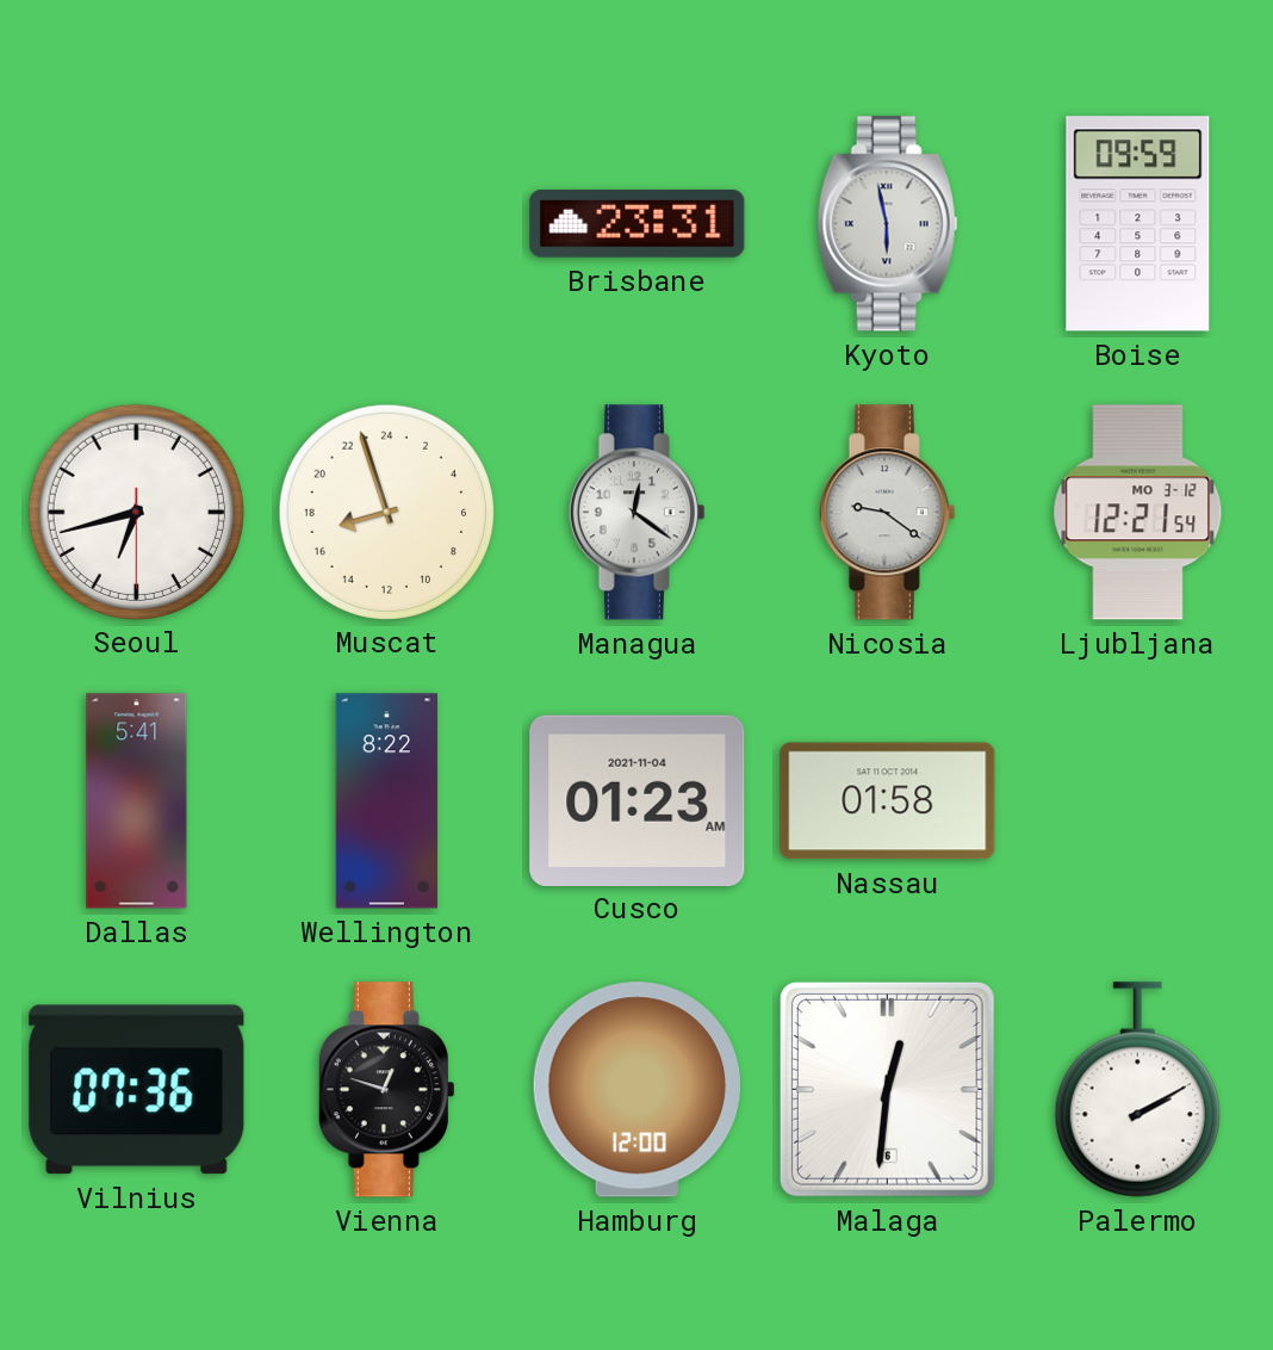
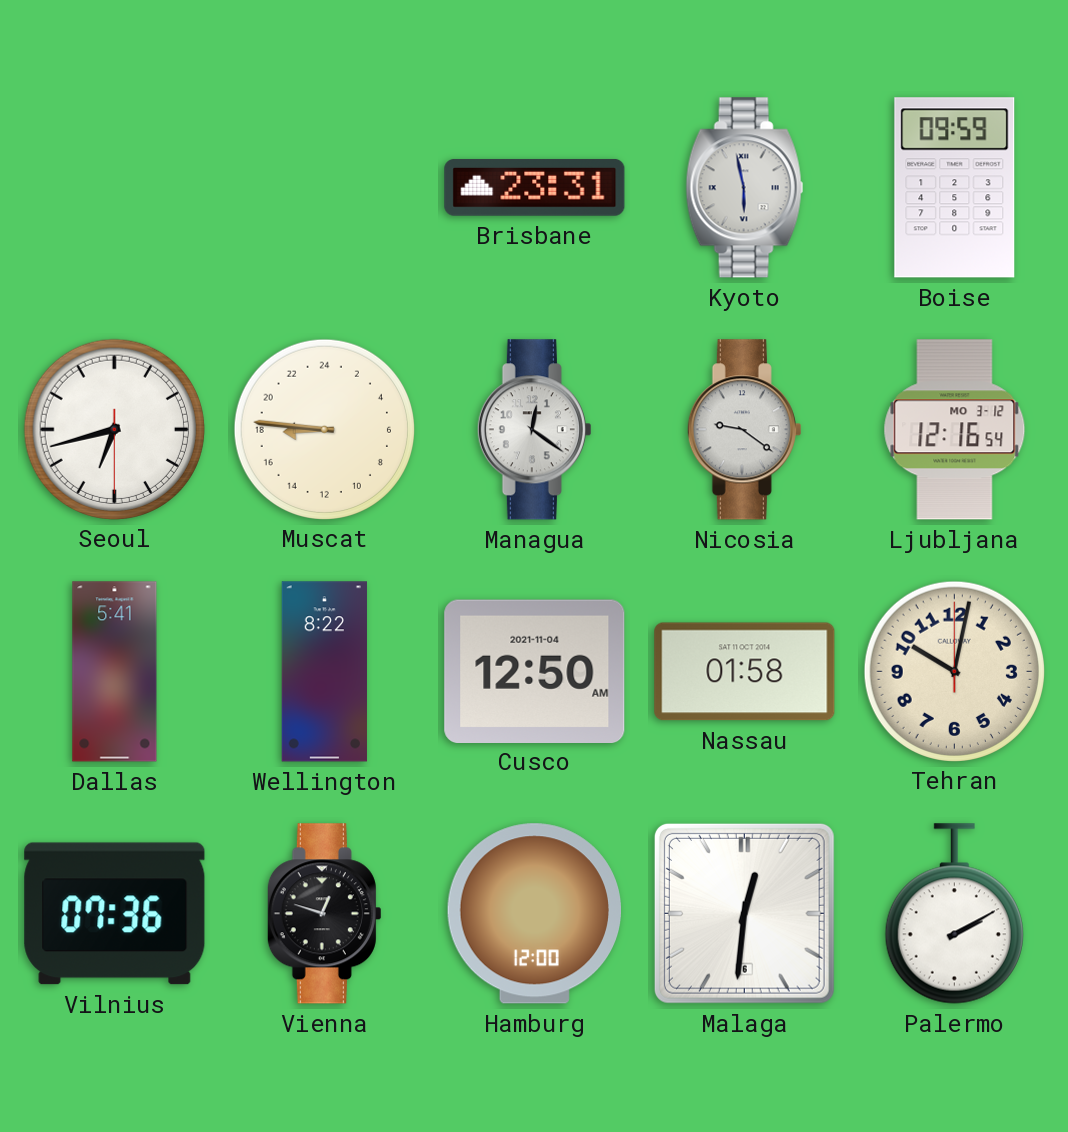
Muscat: 16:57 -> 17:46
Ljubljana: 12:21 -> 12:16
Cusco: 01:23 -> 12:50
Tehran: none -> 10:02
